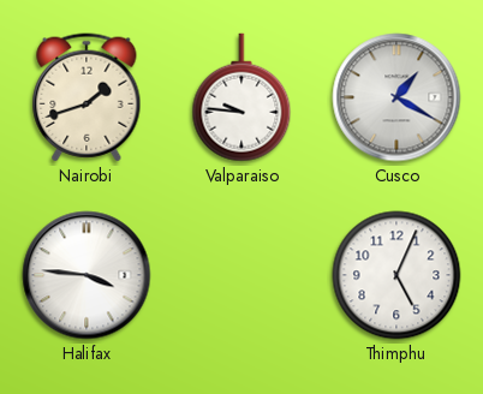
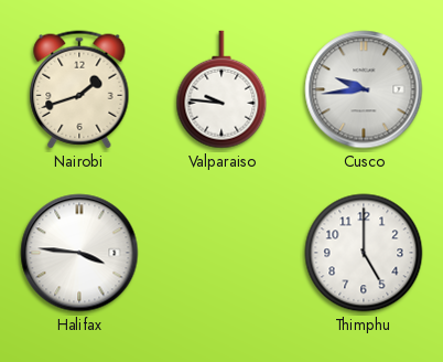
Cusco: 1:20 -> 9:44
Thimphu: 5:04 -> 5:00
